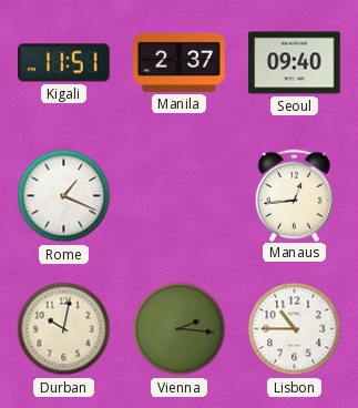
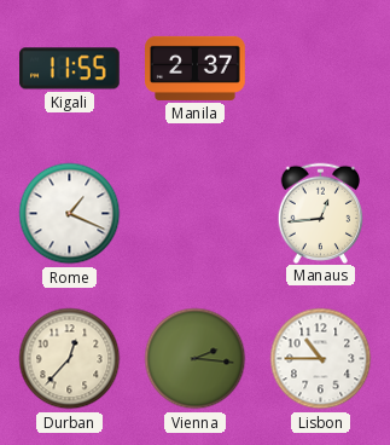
Kigali: 11:51 -> 11:55
Seoul: 09:40 -> none
Durban: 10:02 -> 12:37
